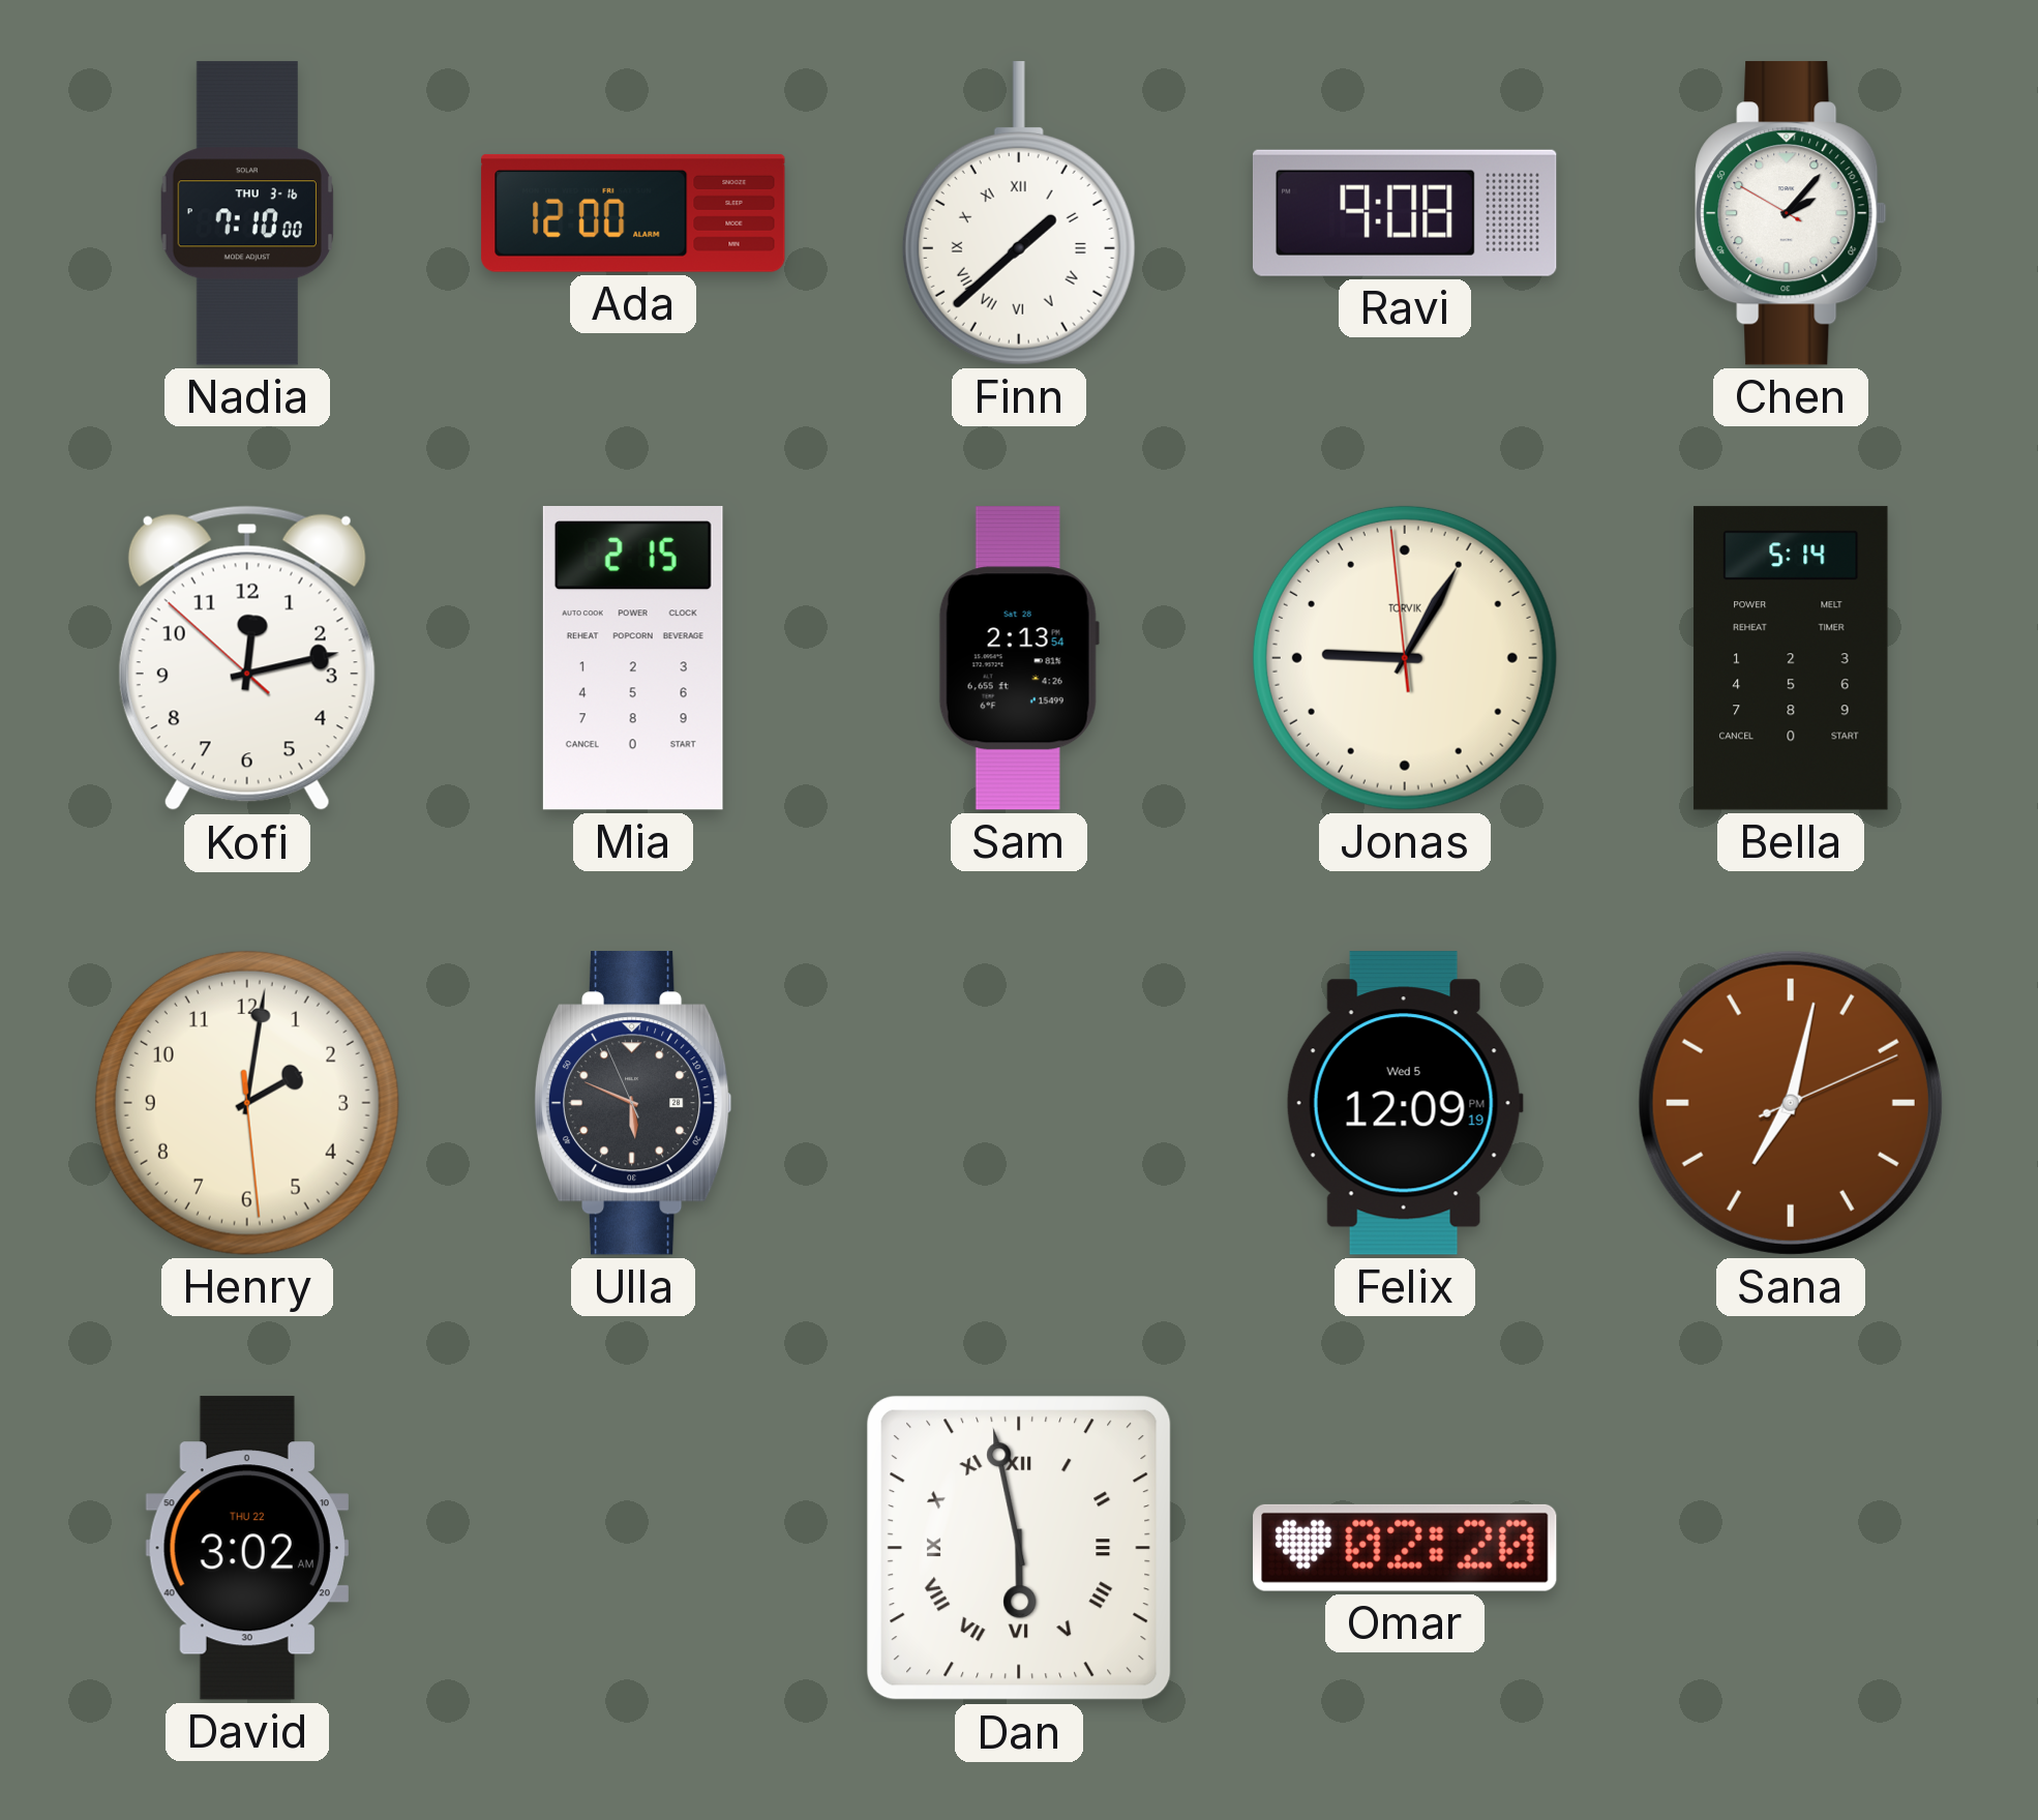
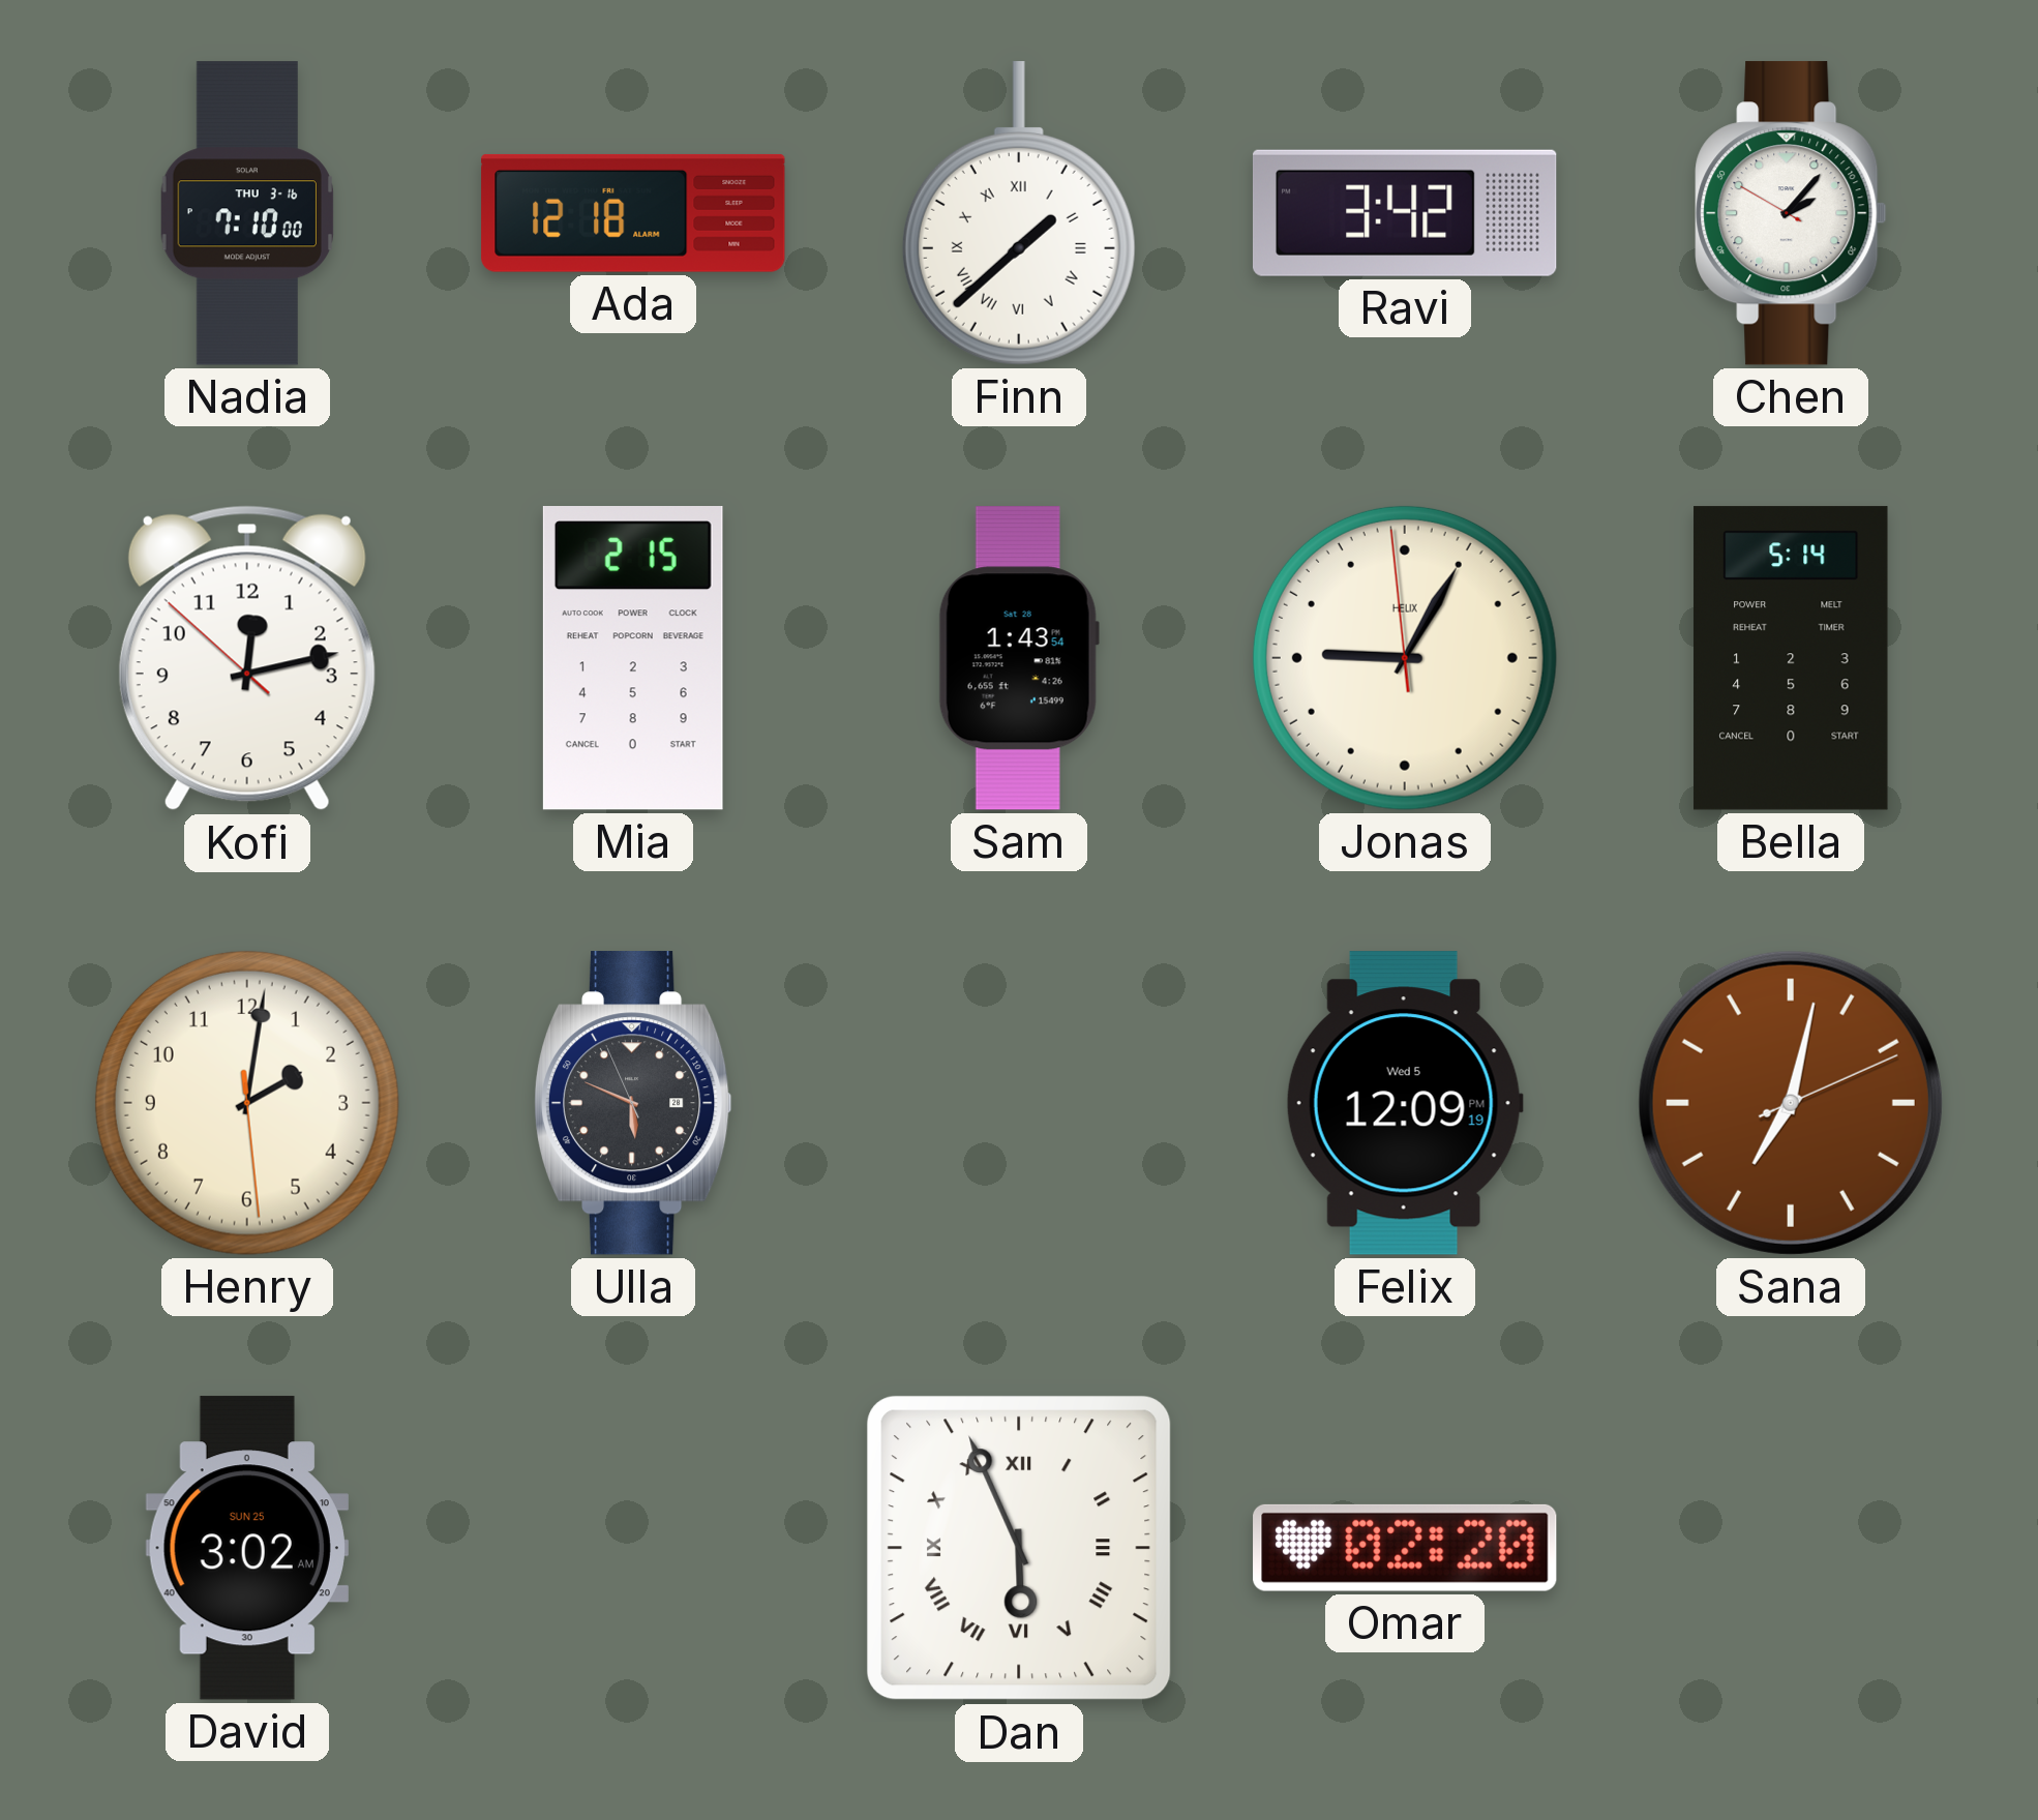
Ada: 12:00 -> 12:18
Ravi: 9:08 -> 3:42
Sam: 2:13 -> 1:43
Jonas brand: TORVIK -> HELIX
David date: THU 22 -> SUN 25
Dan: 5:58 -> 5:56
